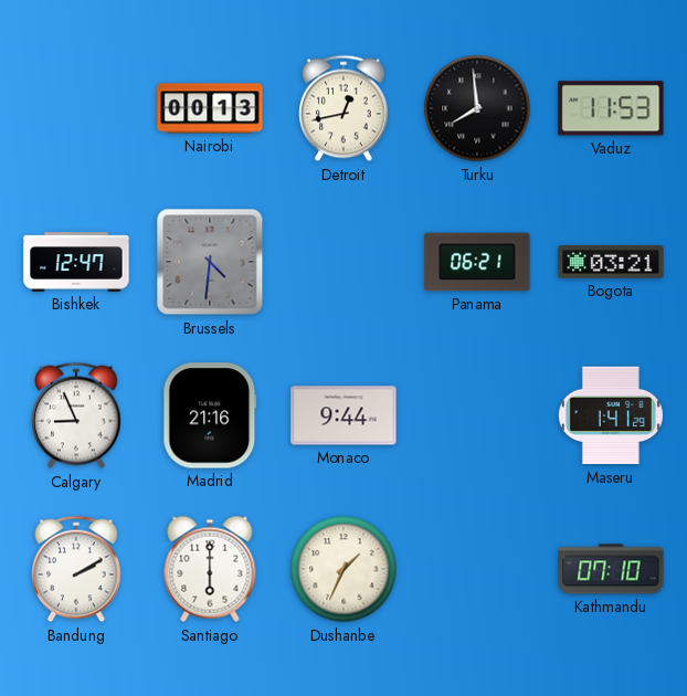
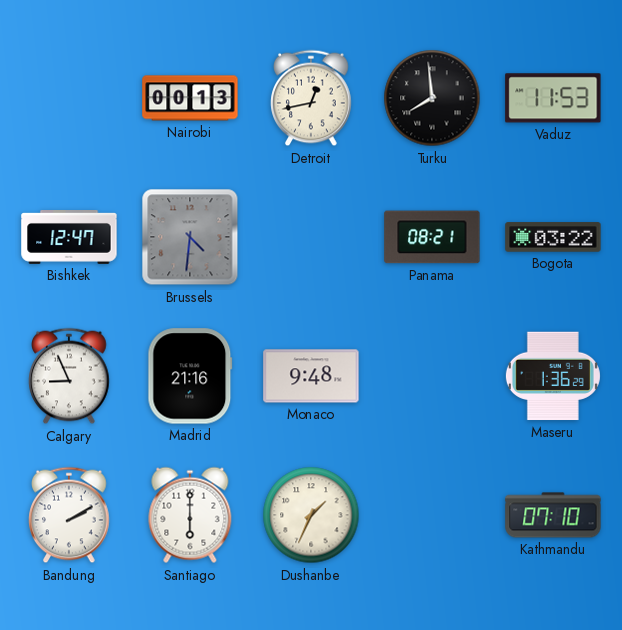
Panama: 06:21 -> 08:21
Bogota: 03:21 -> 03:22
Monaco: 9:44 -> 9:48
Maseru: 1:41 -> 1:36
